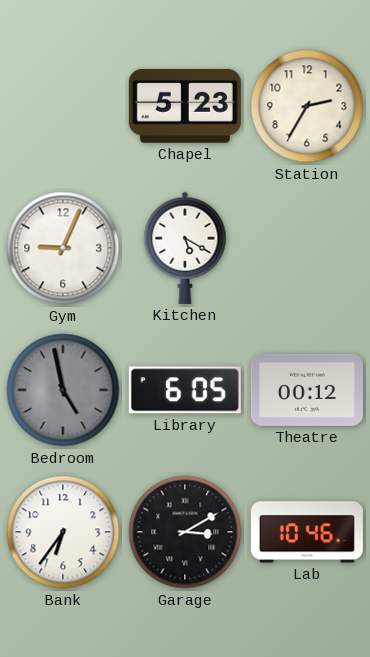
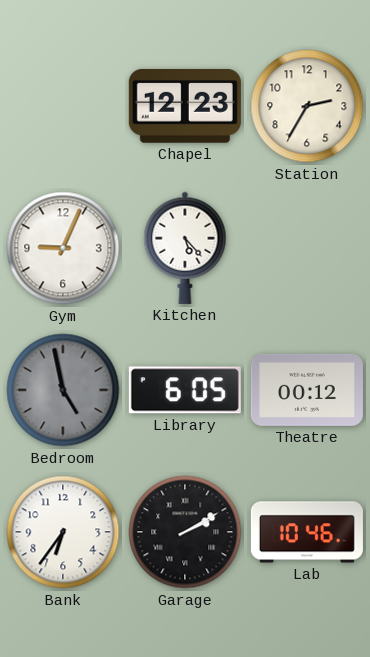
Chapel: 5:23 -> 12:23
Kitchen: 5:20 -> 5:23
Garage: 3:10 -> 2:10
